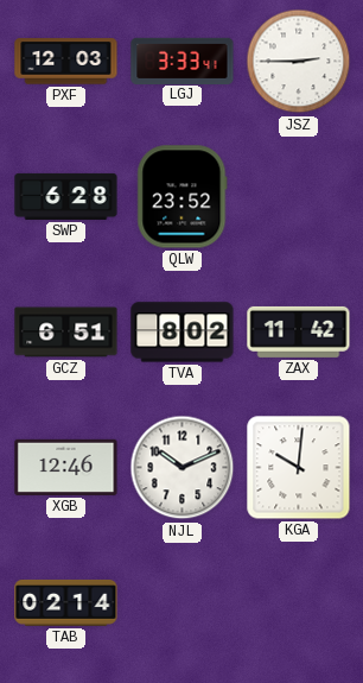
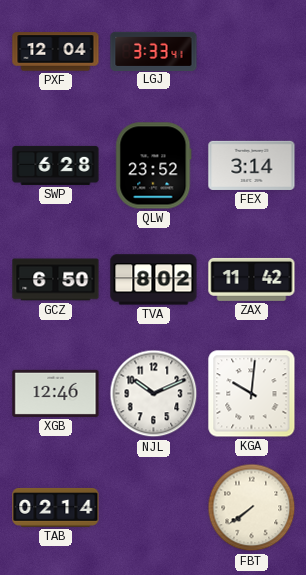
PXF: 12:03 -> 12:04
JSZ: 2:45 -> none
FEX: none -> 3:14
GCZ: 6:51 -> 6:50
FBT: none -> 7:39
